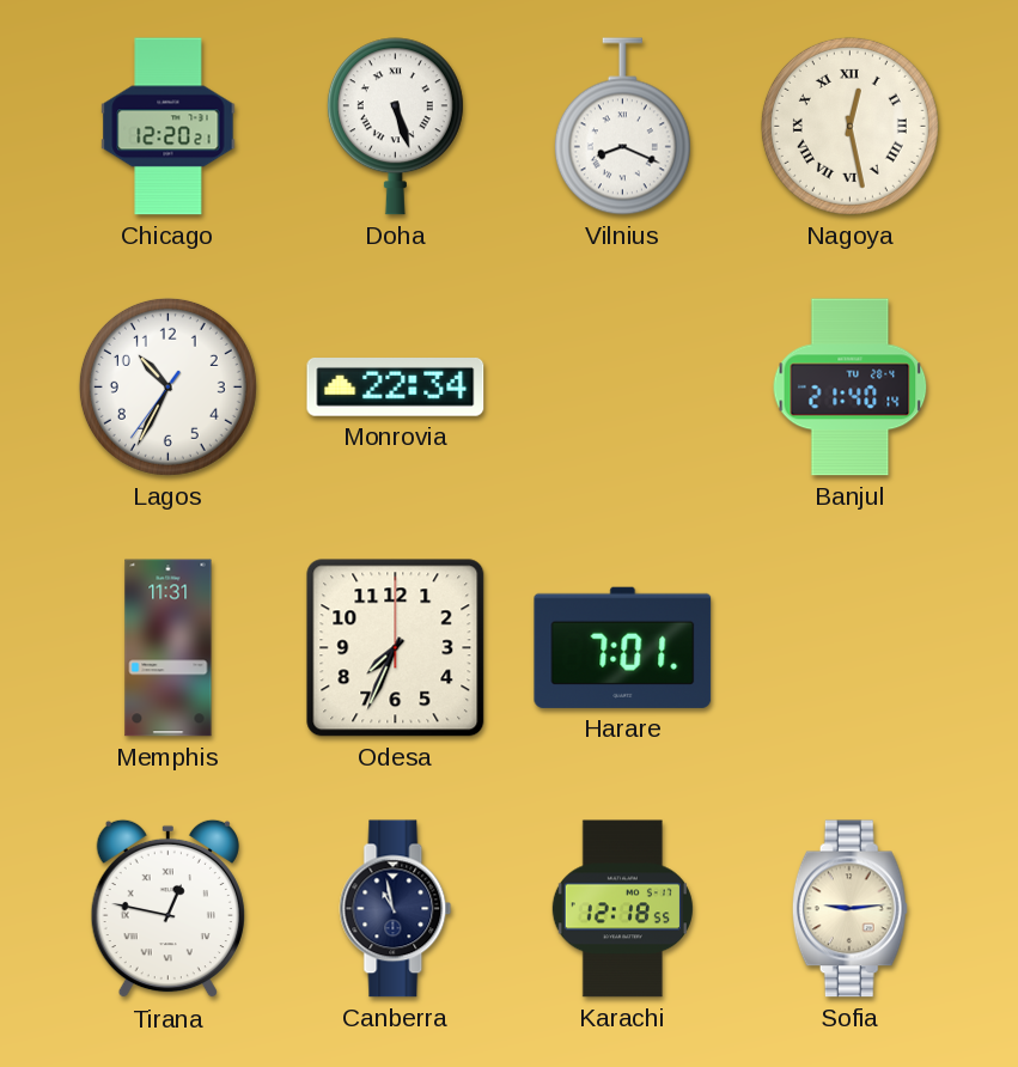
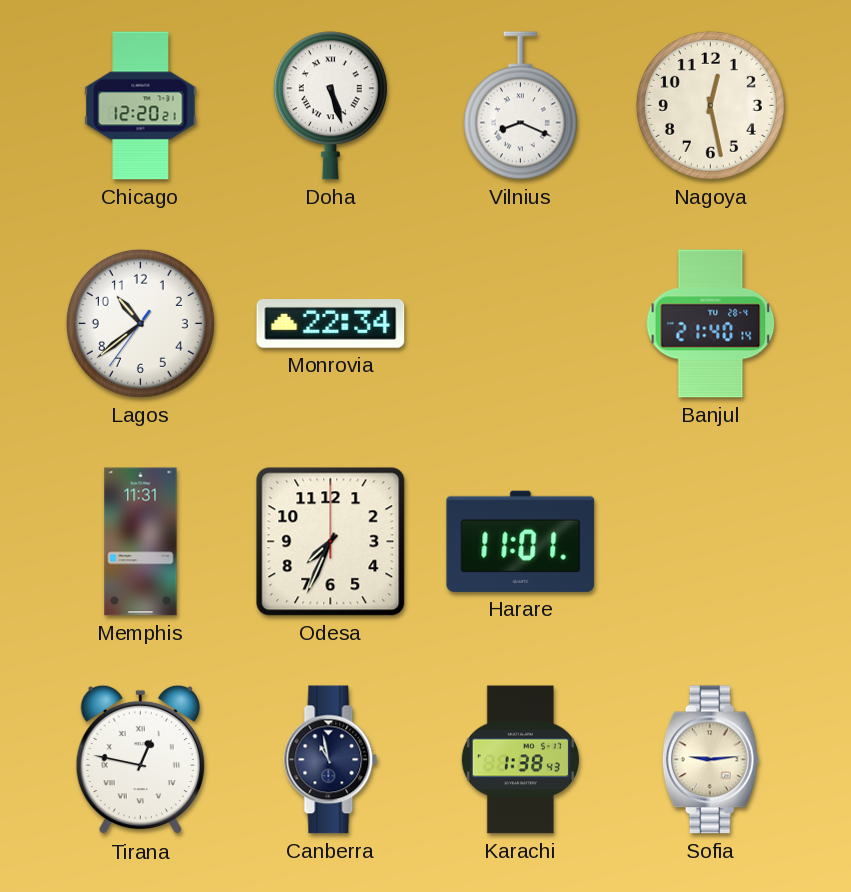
Nagoya numerals: Roman -> Arabic
Lagos: 10:34 -> 10:38
Harare: 7:01 -> 11:01
Karachi: 12:18 -> 1:38
